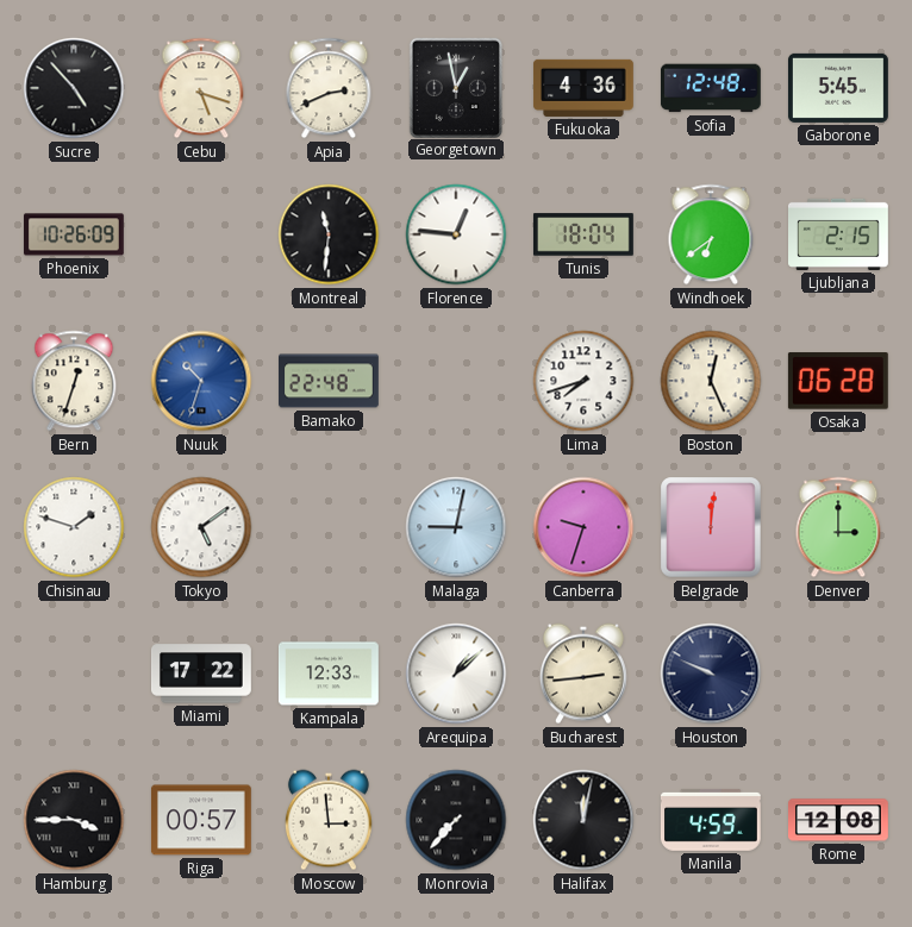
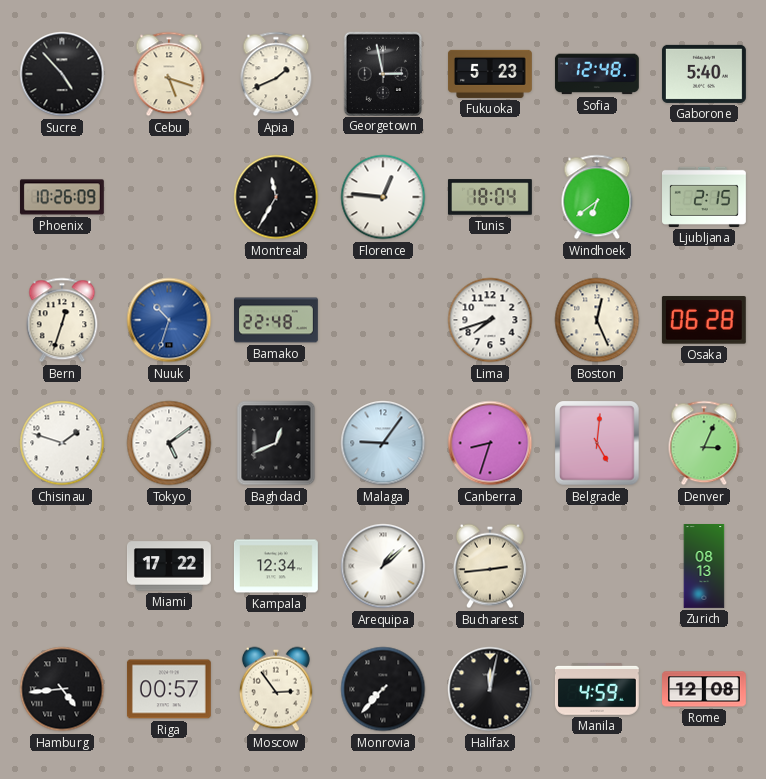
Apia: 2:41 -> 1:41
Georgetown: 12:58 -> 2:58
Fukuoka: 4:36 -> 5:23
Gaborone: 5:45 -> 5:40
Montreal: 11:31 -> 11:35
Baghdad: none -> 12:41
Malaga: 9:02 -> 9:06
Canberra: 9:33 -> 8:33
Belgrade: 12:01 -> 5:01
Denver: 3:00 -> 3:04
Kampala: 12:33 -> 12:34
Houston: 9:49 -> none
Zurich: none -> 08:13
Hamburg: 3:45 -> 4:44
Moscow: 2:59 -> 2:54
